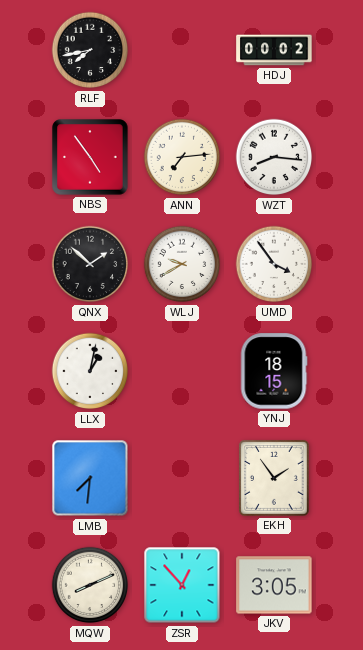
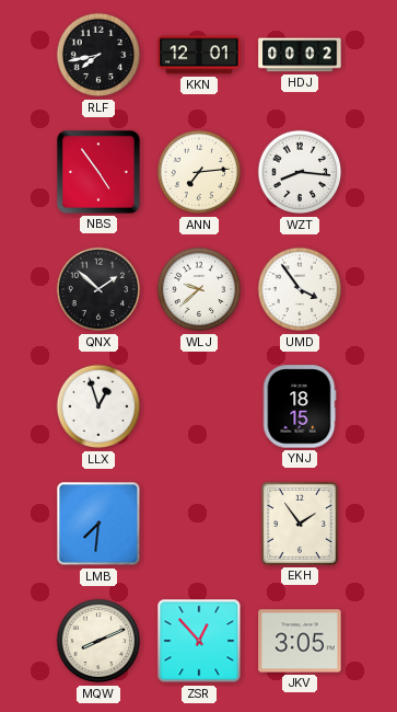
KKN: none -> 12:01
WLJ: 9:40 -> 9:38
LLX: 1:02 -> 12:57
